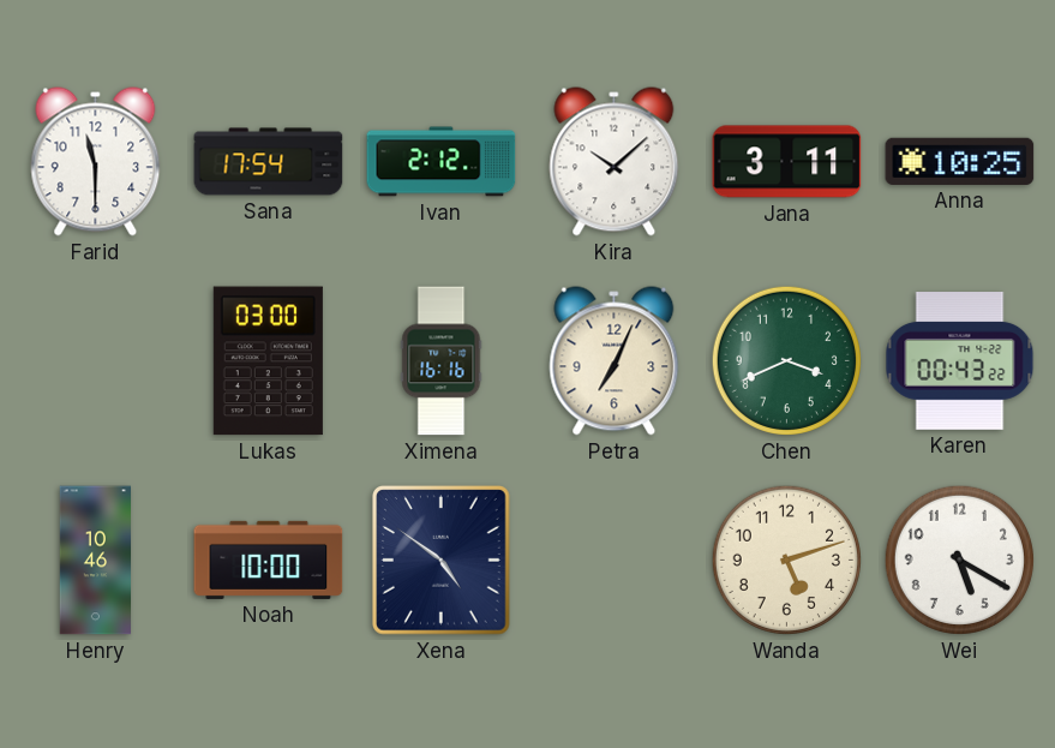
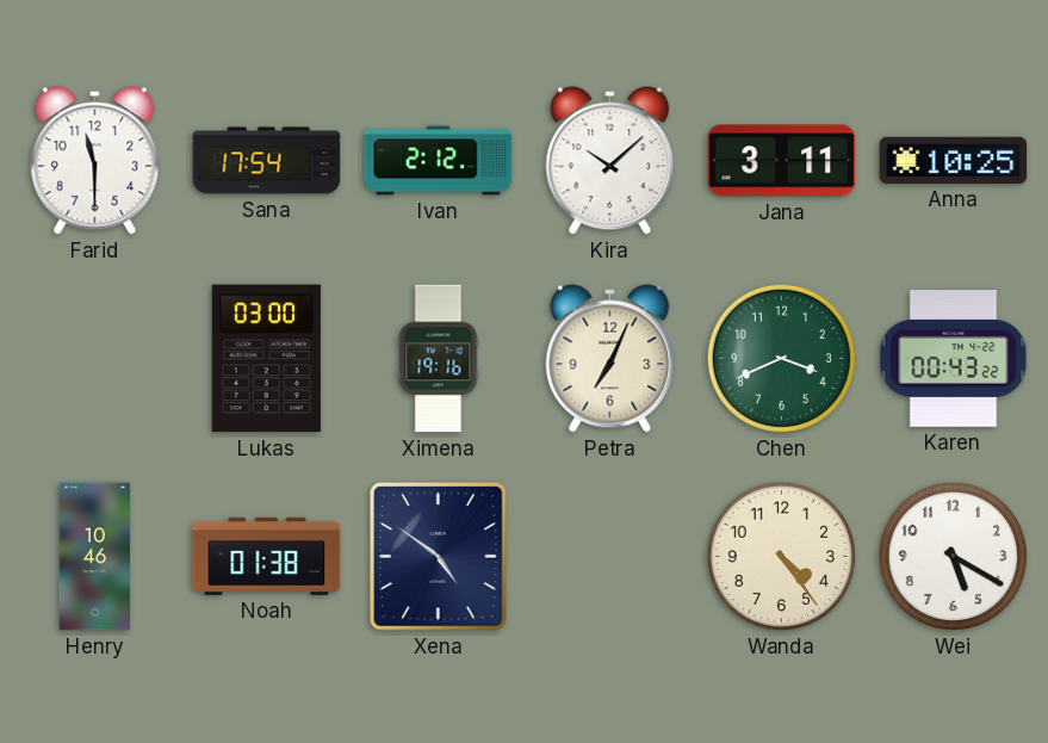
Ximena: 16:16 -> 19:16
Noah: 10:00 -> 01:38
Wanda: 5:12 -> 4:24
